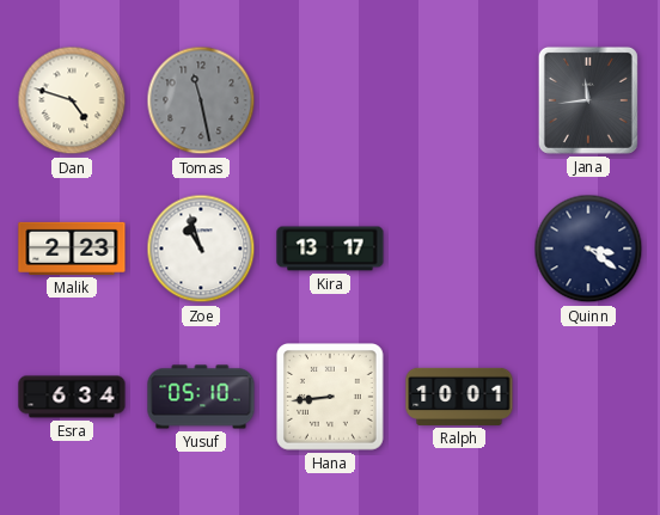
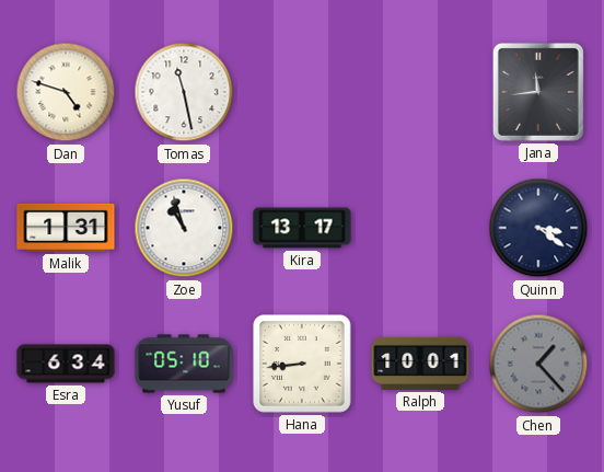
Tomas dial: grey -> white
Malik: 2:23 -> 1:31
Chen: none -> 1:23
